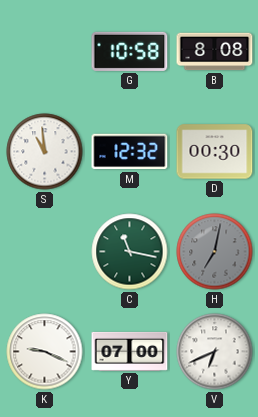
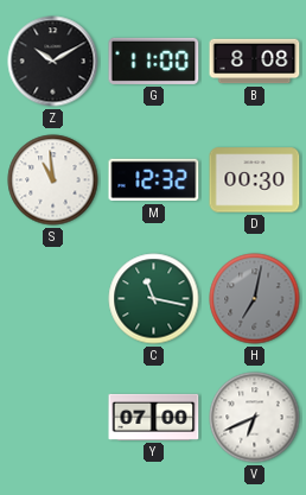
Z: none -> 10:10
G: 10:58 -> 11:00
K: 9:19 -> none
